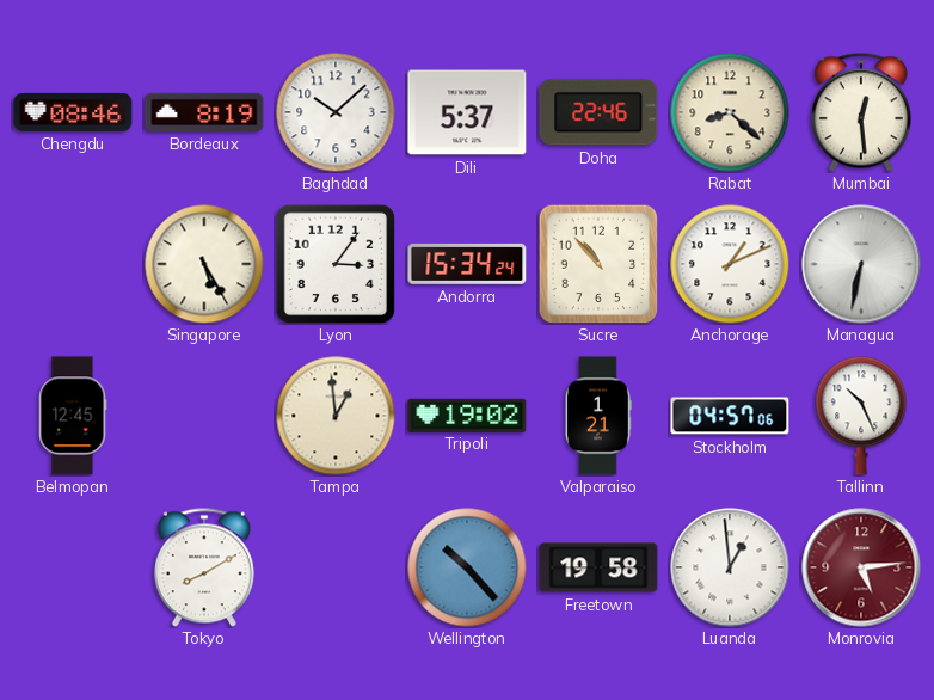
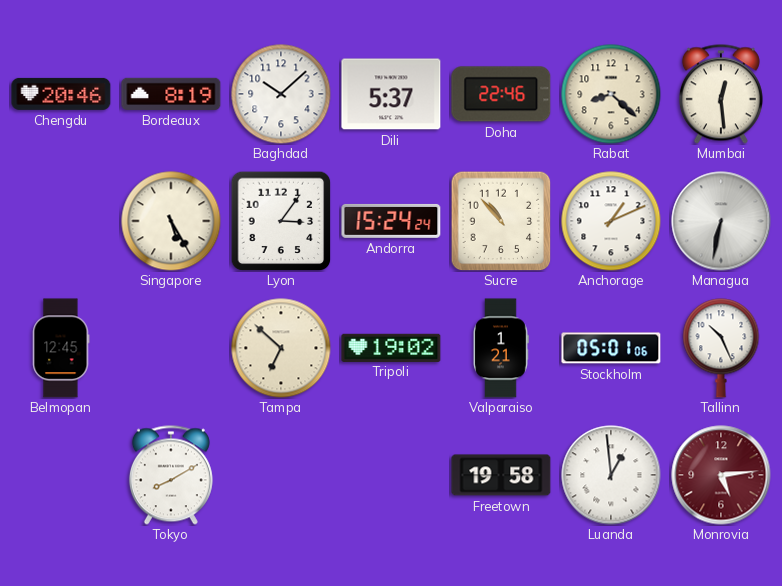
Chengdu: 08:46 -> 20:46
Andorra: 15:34 -> 15:24
Tampa: 12:59 -> 6:52
Stockholm: 04:57 -> 05:01
Wellington: 10:23 -> none
